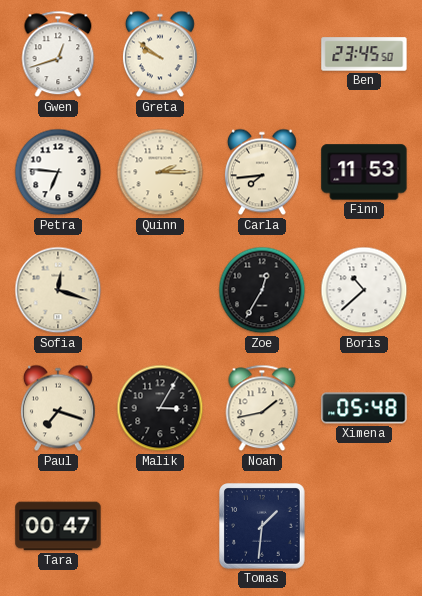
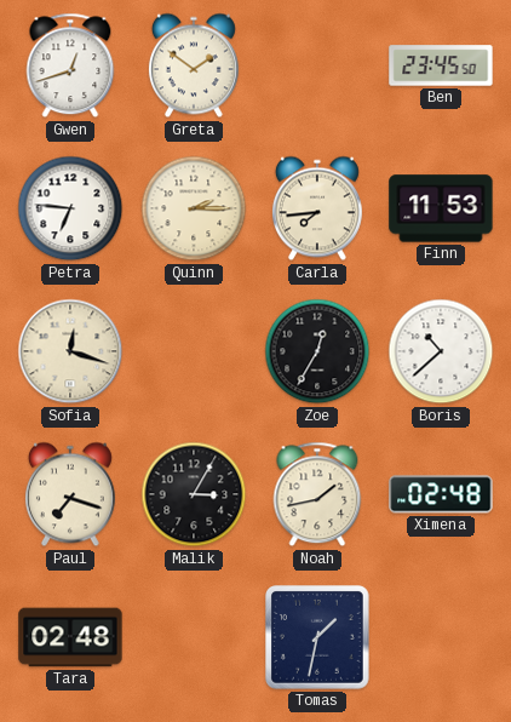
Greta: 9:51 -> 1:51
Ximena: 05:48 -> 02:48
Tara: 00:47 -> 02:48
Tomas: 1:31 -> 1:32
